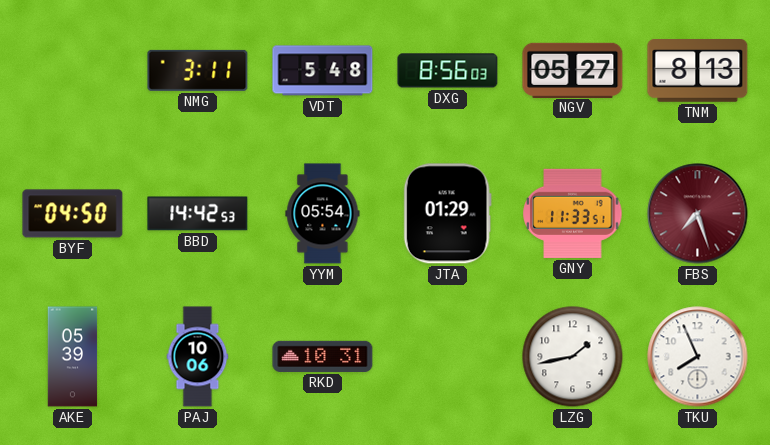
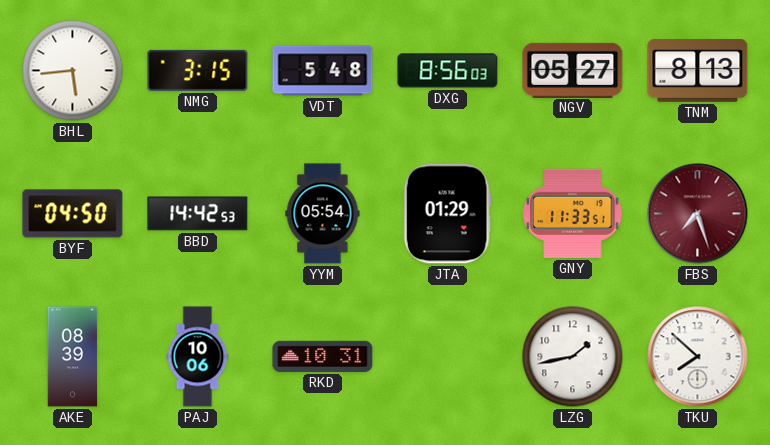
BHL: none -> 5:44
NMG: 3:11 -> 3:15
AKE: 05:39 -> 08:39
TKU: 7:56 -> 7:52
